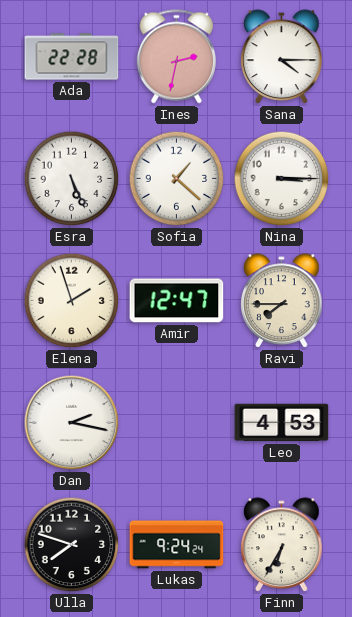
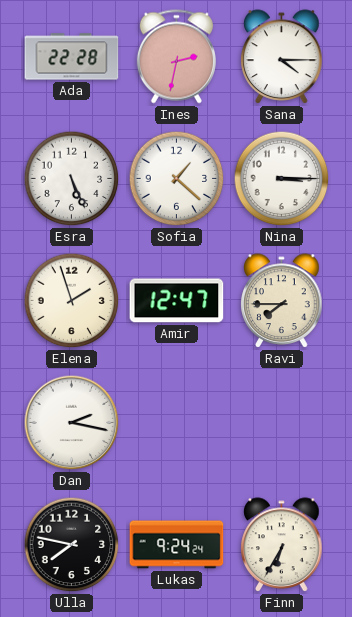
Leo: 4:53 -> none
Ulla: 7:48 -> 7:47
